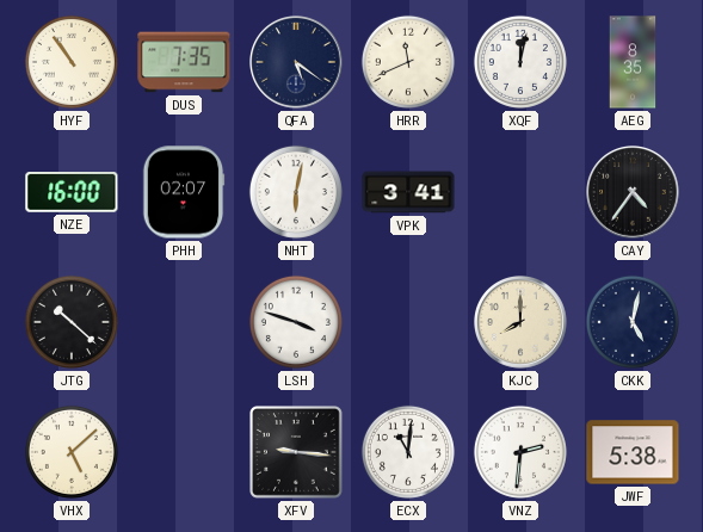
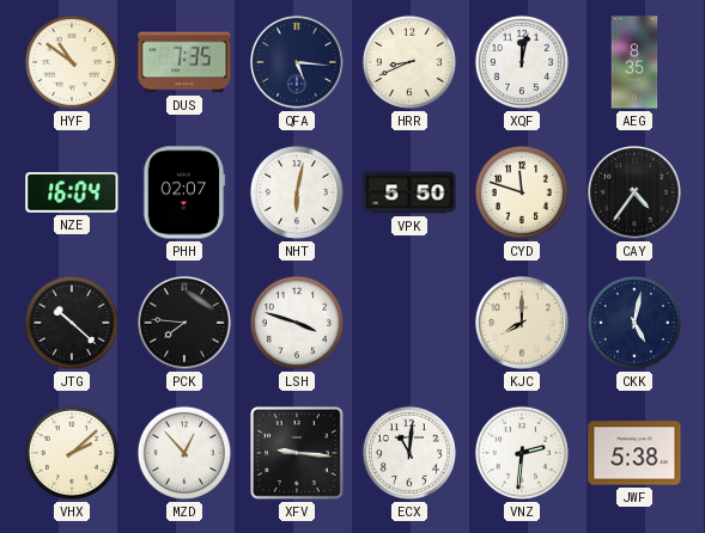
HYF: 10:54 -> 10:51
QFA: 5:21 -> 5:16
HRR: 11:41 -> 8:41
NZE: 16:00 -> 16:04
VPK: 3:41 -> 5:50
CYD: none -> 11:48
PCK: none -> 7:46
VHX: 5:08 -> 2:08
MZD: none -> 12:53
